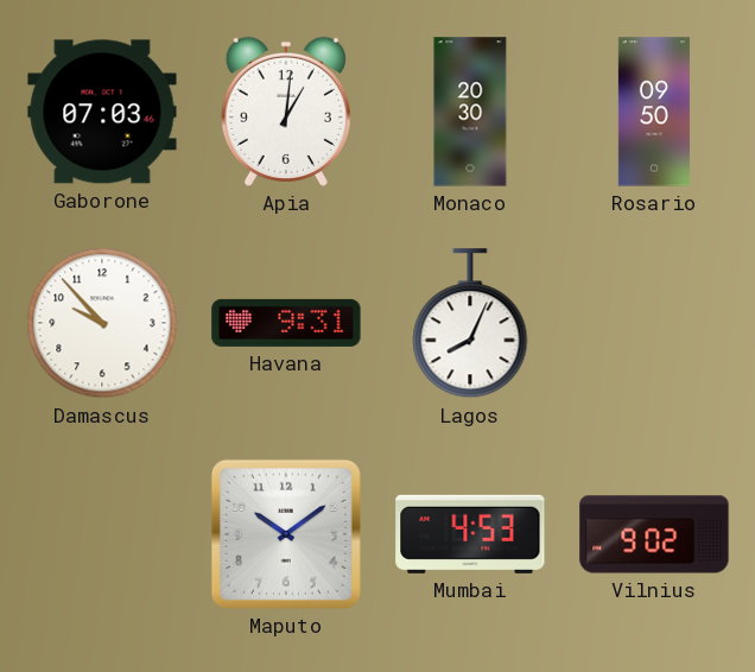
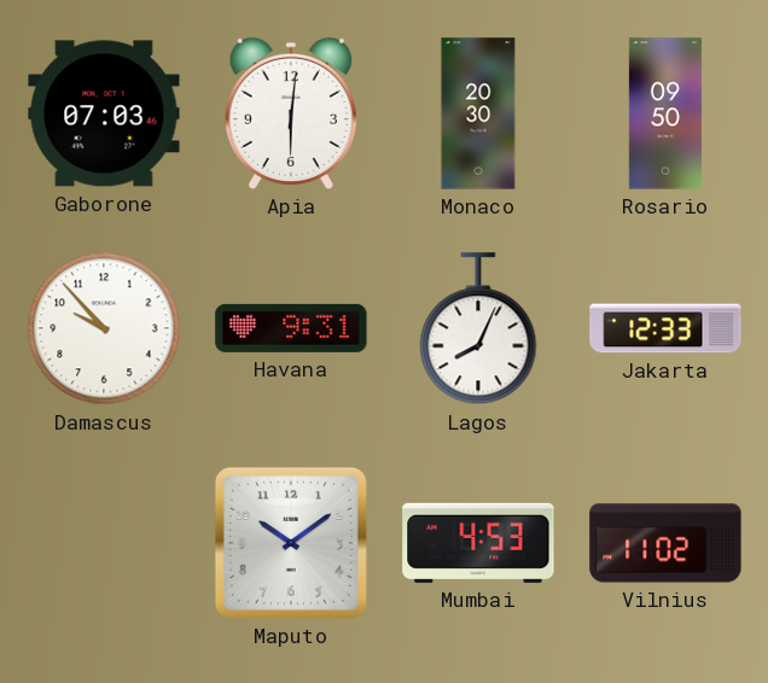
Apia: 1:01 -> 6:01
Jakarta: none -> 12:33
Vilnius: 9:02 -> 11:02
